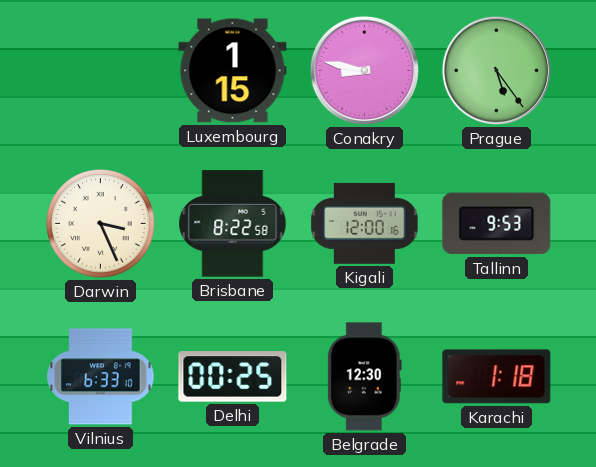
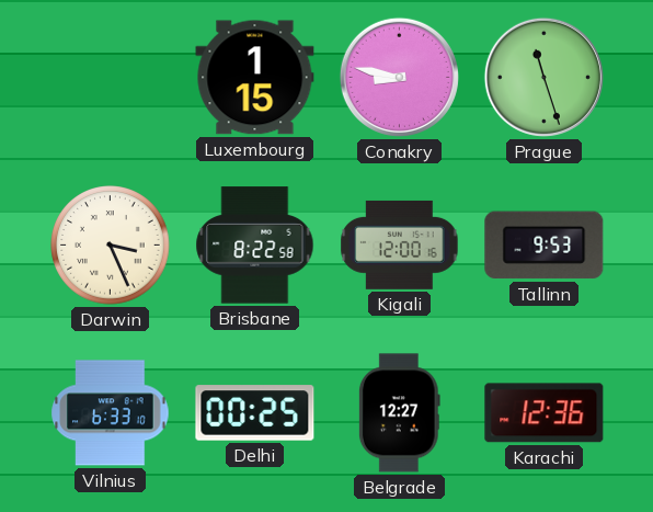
Prague: 5:24 -> 11:27
Belgrade: 12:30 -> 12:27
Karachi: 1:18 -> 12:36
